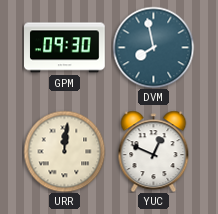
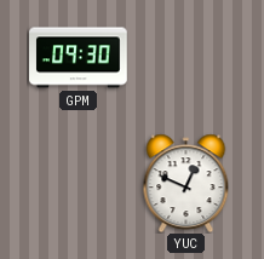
DVM: 7:58 -> none
URR: 12:01 -> none
